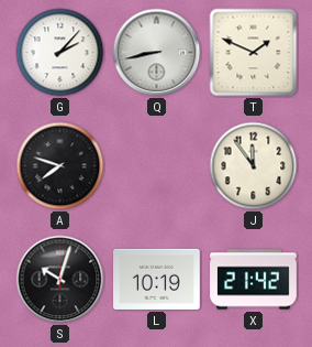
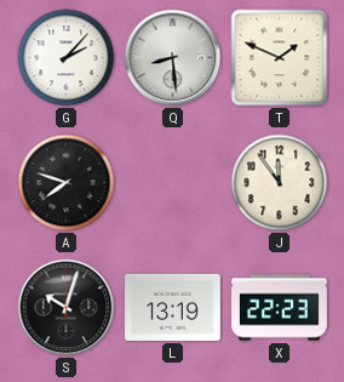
Q: 8:43 -> 8:29
L: 10:19 -> 13:19
X: 21:42 -> 22:23
